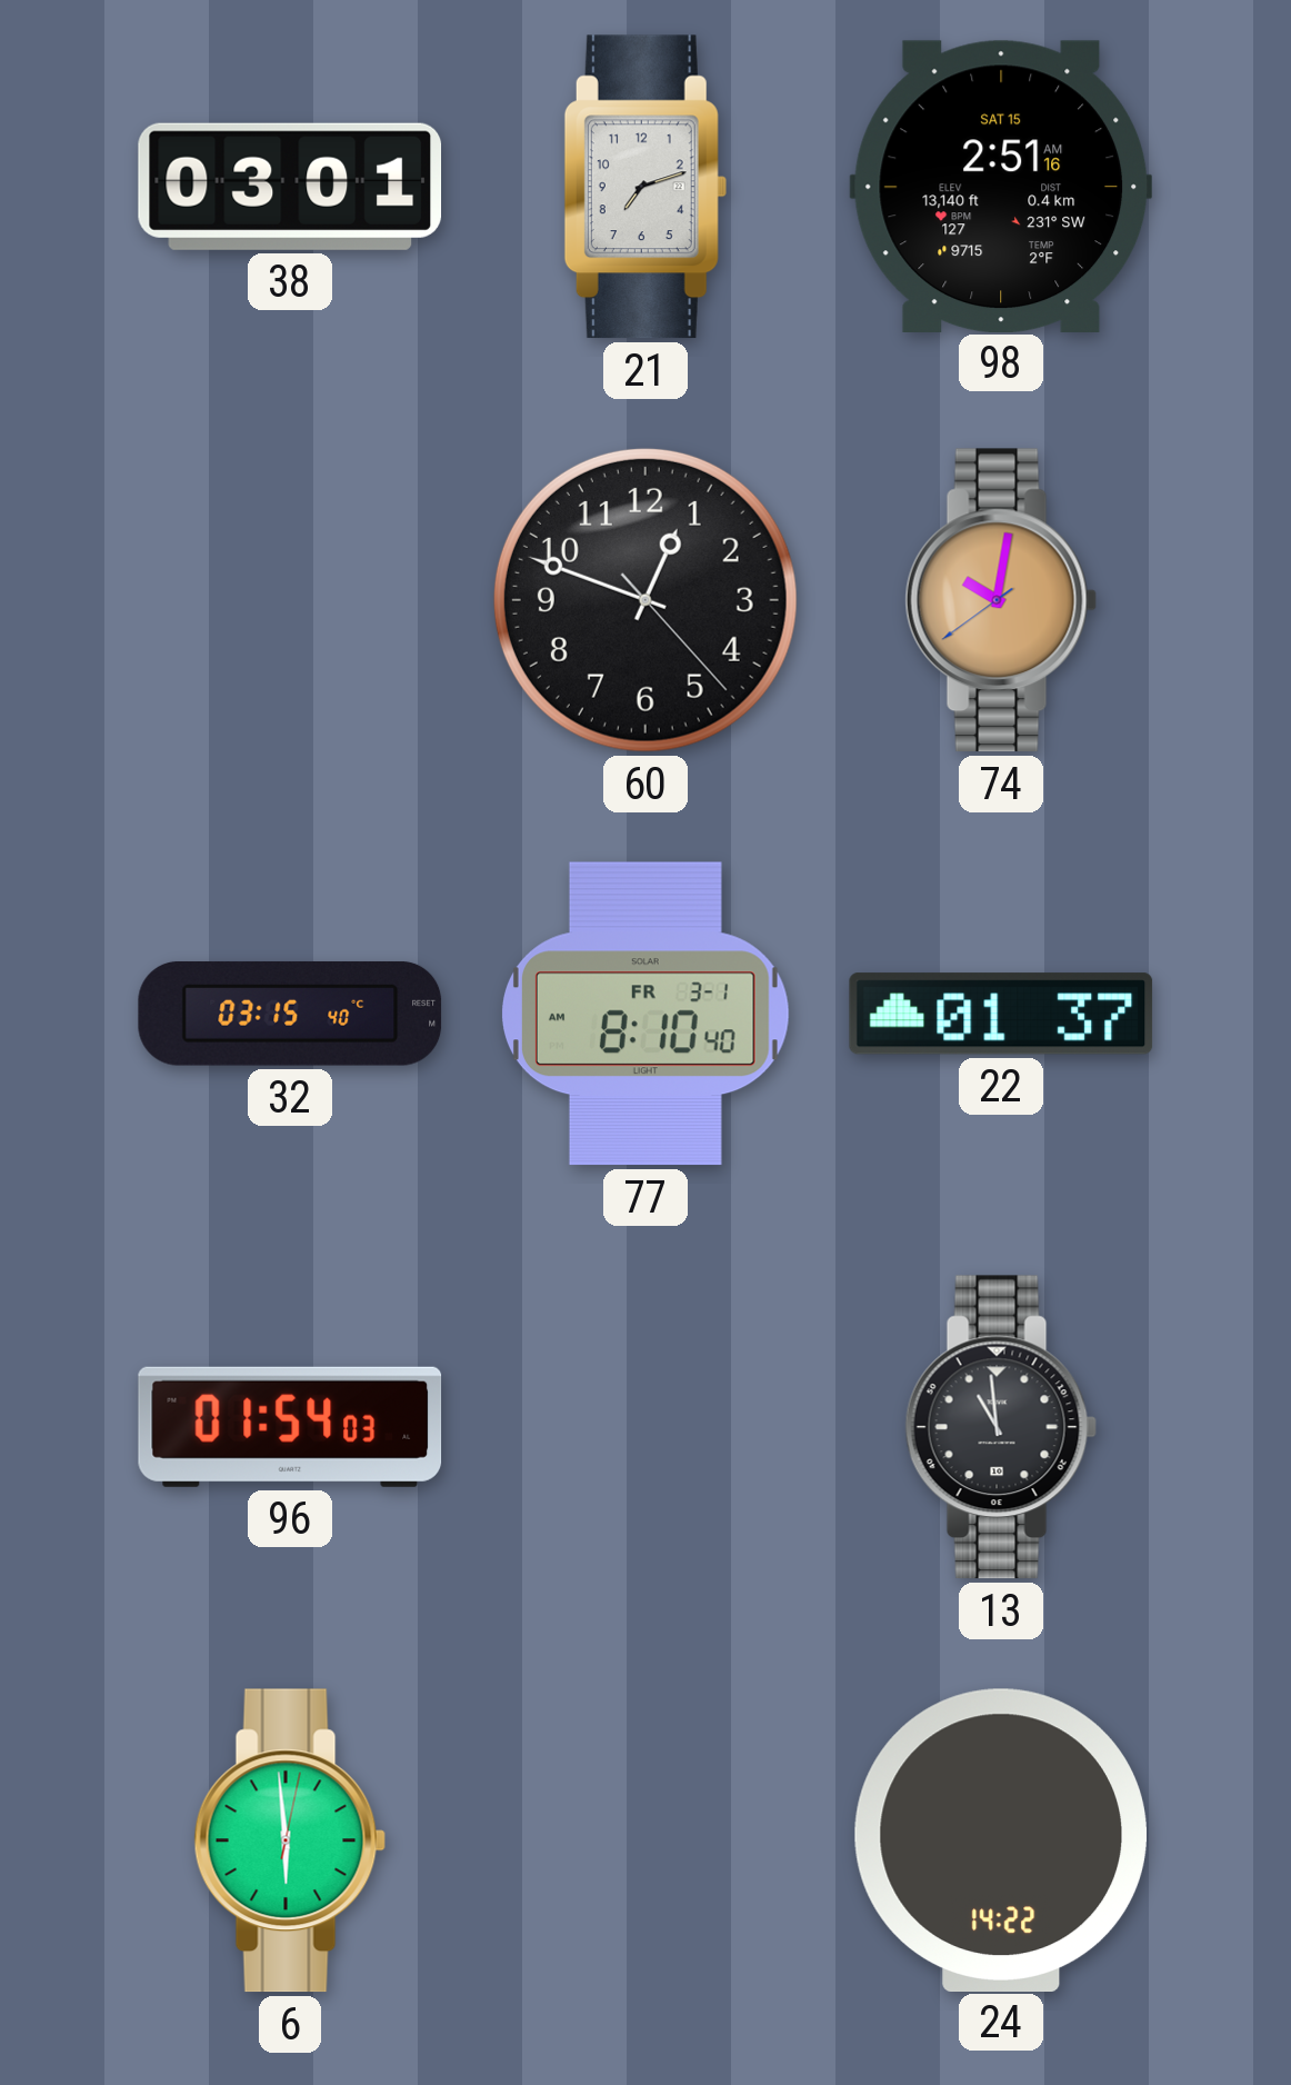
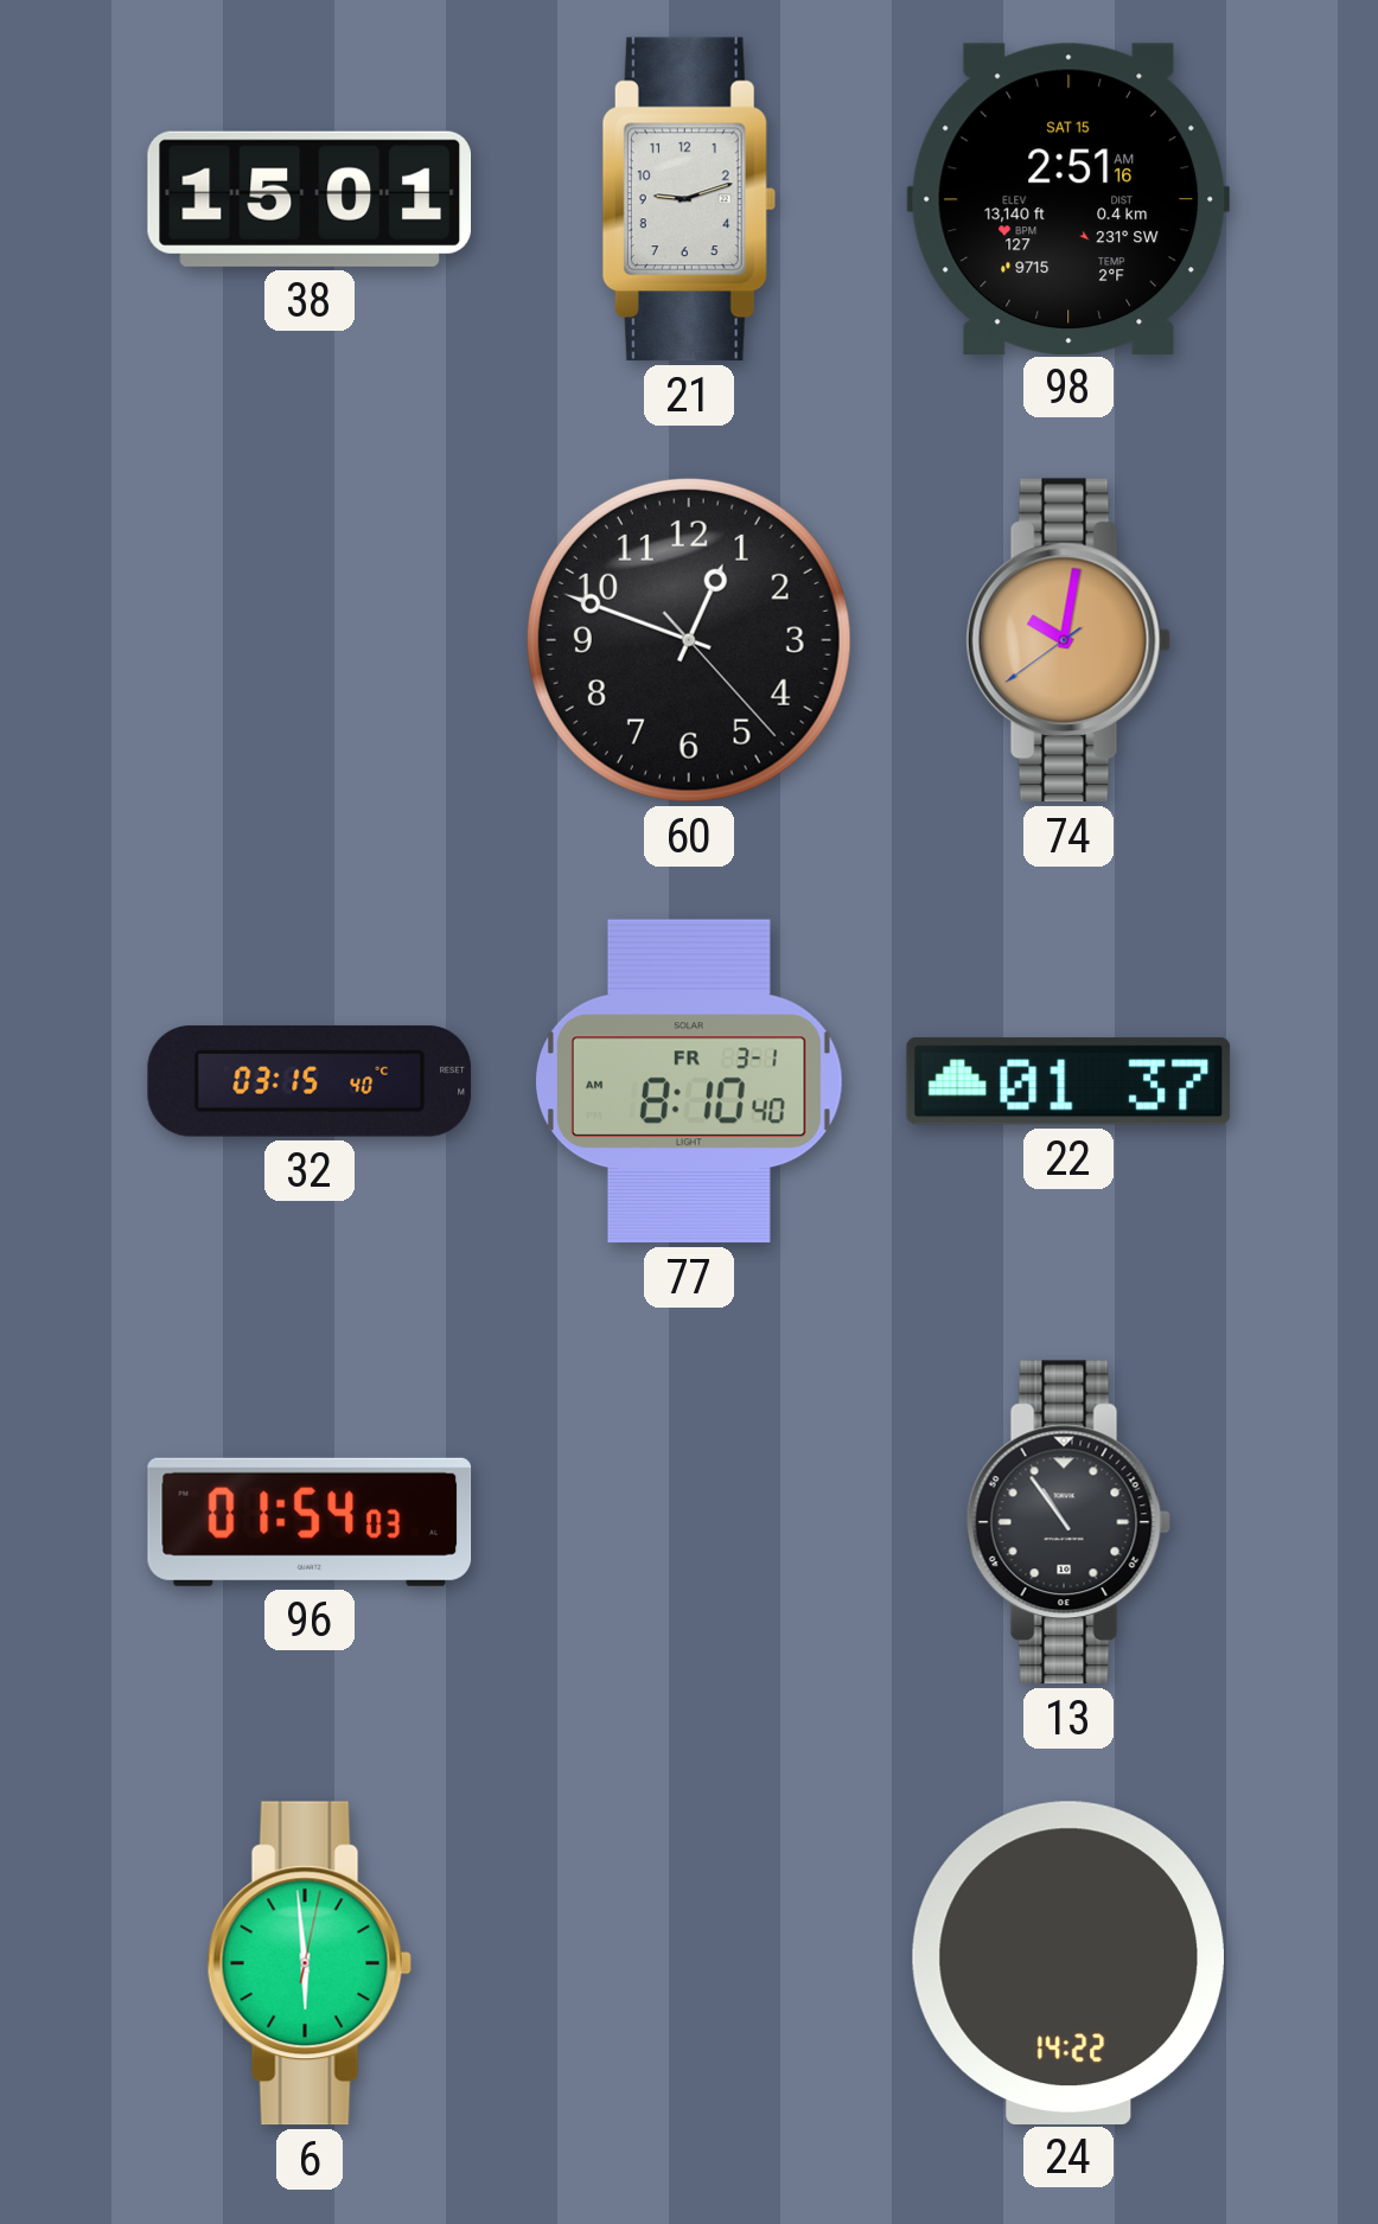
38: 03:01 -> 15:01
21: 7:12 -> 9:12
13: 10:59 -> 10:54
